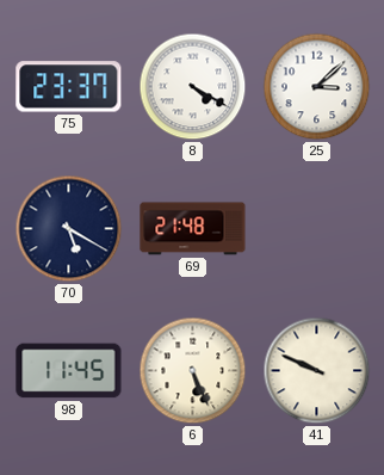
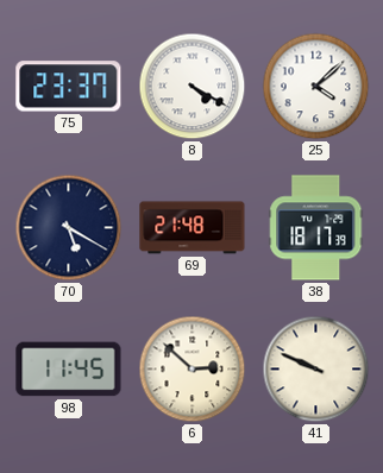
25: 3:08 -> 4:08
38: none -> 18:17
6: 5:26 -> 2:52
